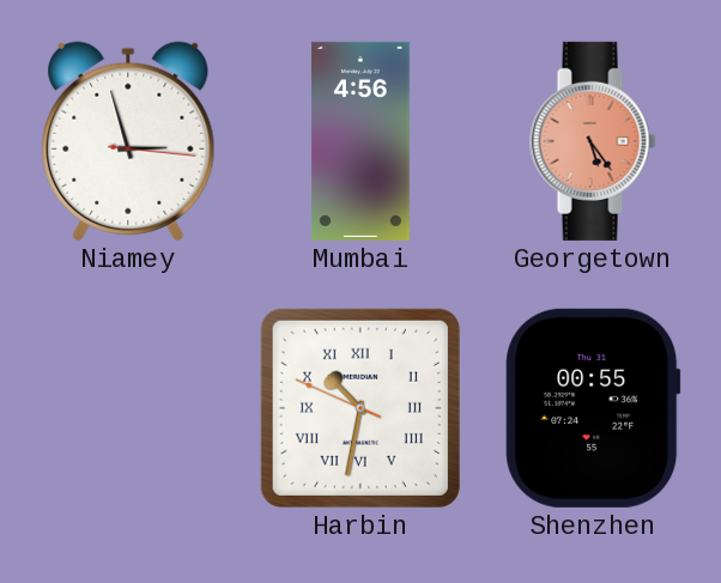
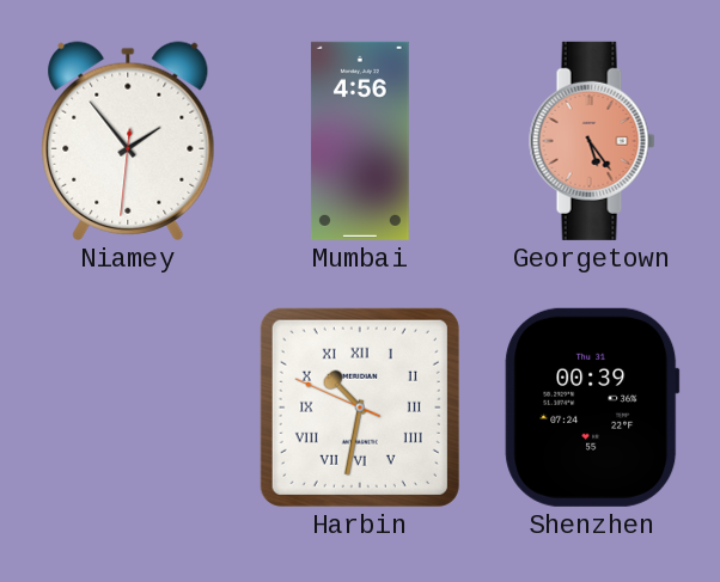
Niamey: 2:57 -> 1:53
Shenzhen: 00:55 -> 00:39
